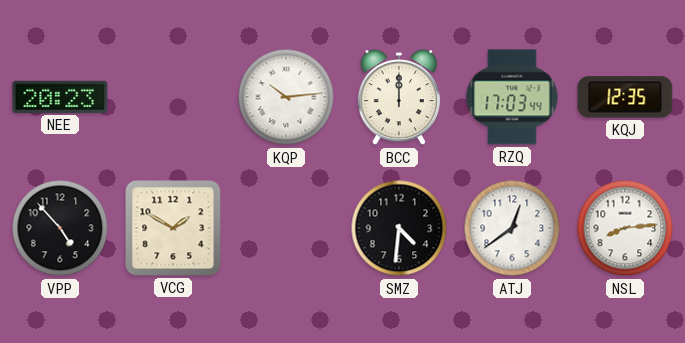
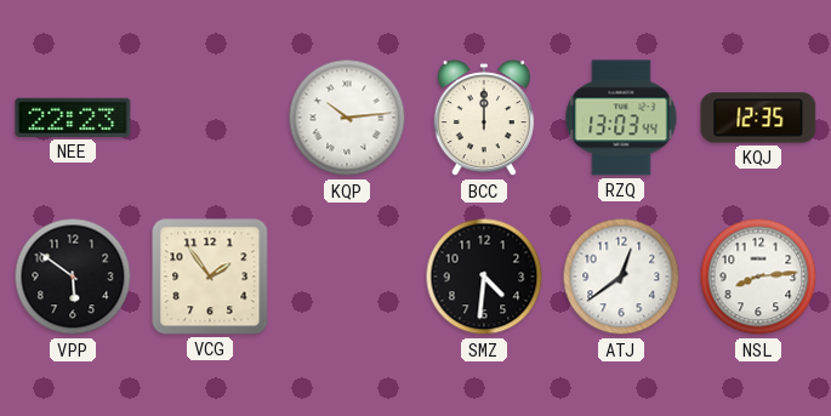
NEE: 20:23 -> 22:23
RZQ: 17:03 -> 13:03
VPP: 4:53 -> 5:51
VCG: 1:50 -> 1:54
